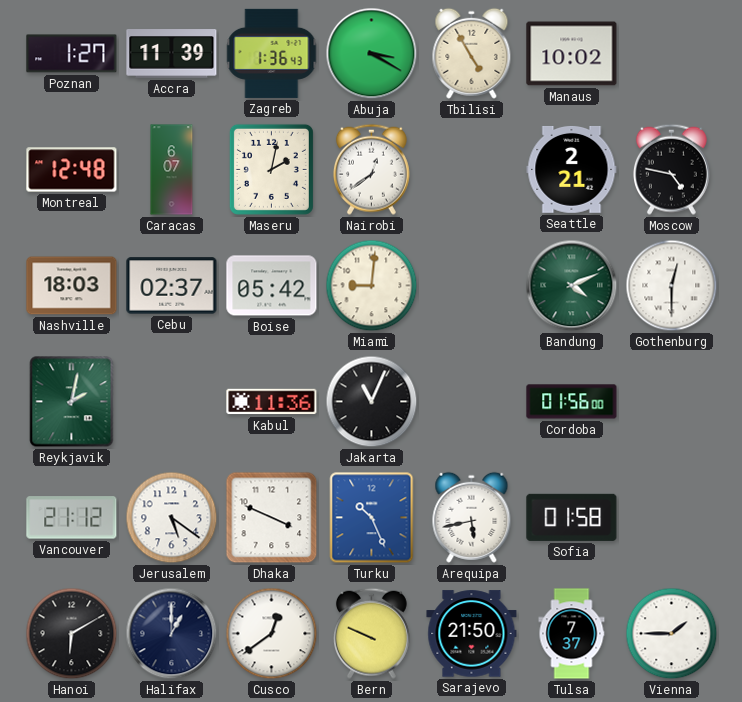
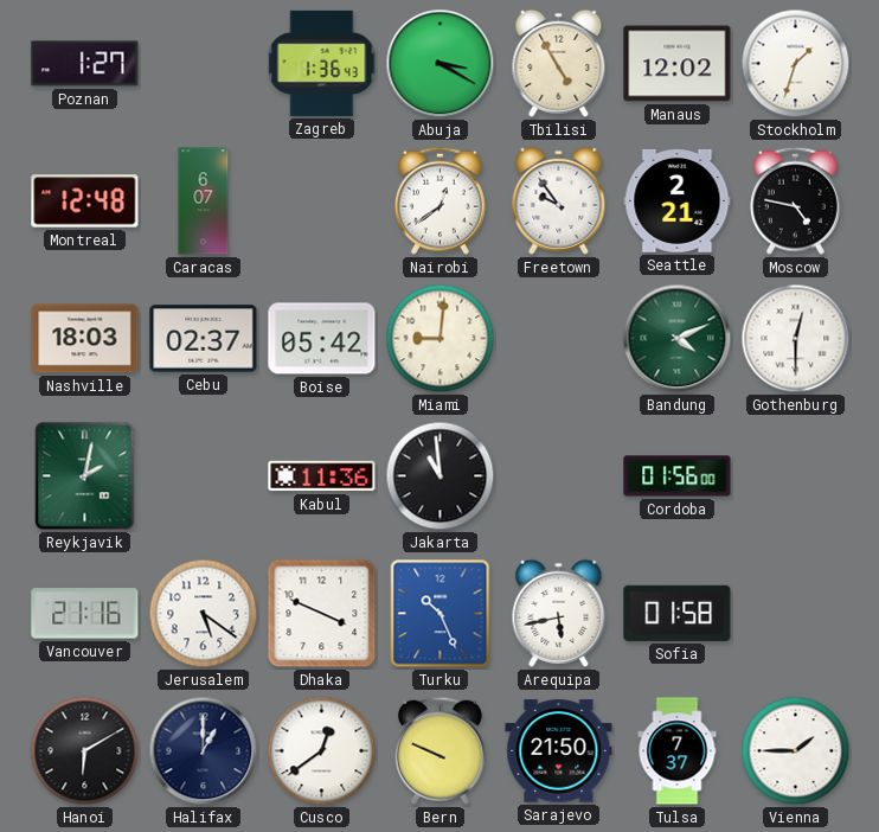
Accra: 11:39 -> none
Manaus: 10:02 -> 12:02
Stockholm: none -> 1:33
Maseru: 2:02 -> none
Freetown: none -> 9:54
Jakarta: 11:04 -> 10:59
Vancouver: 21:12 -> 21:16
